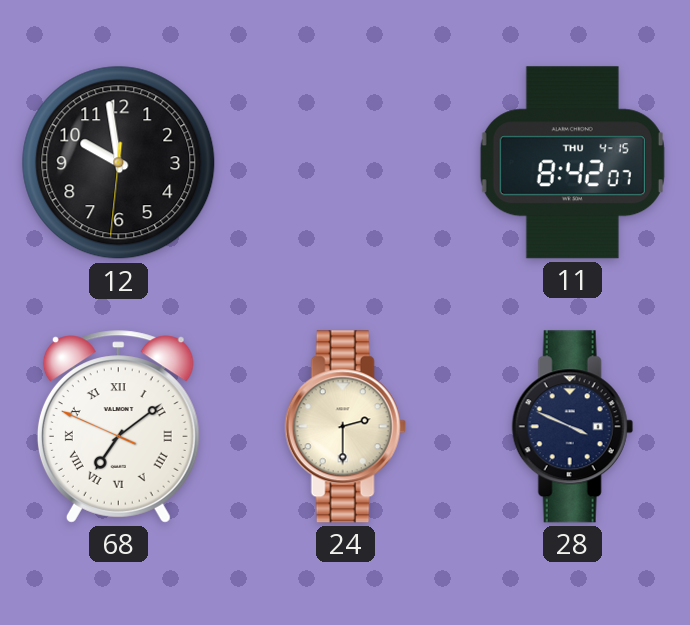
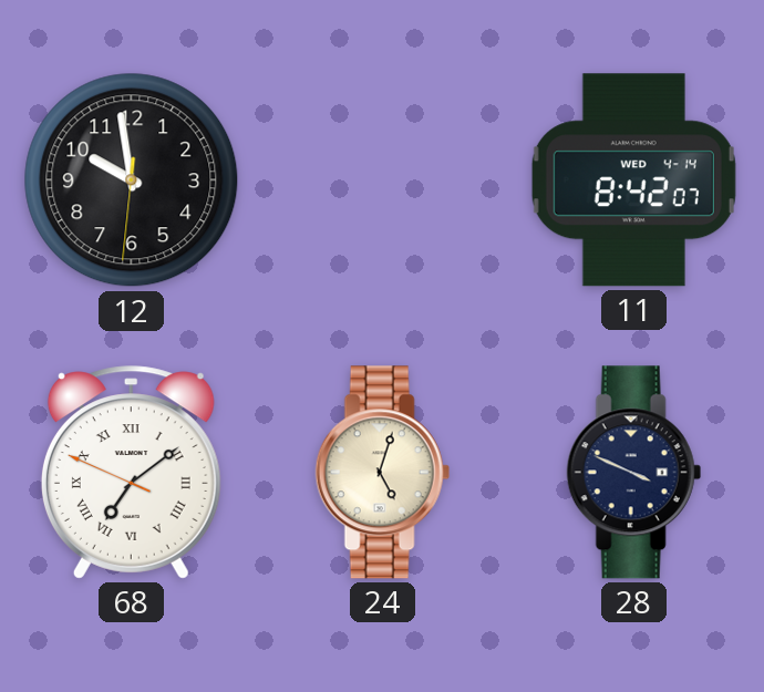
11 date: THU 4-15 -> WED 4-14
24: 2:30 -> 5:03
